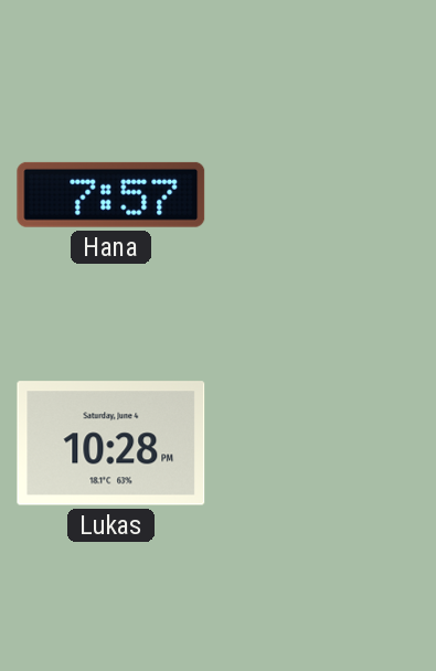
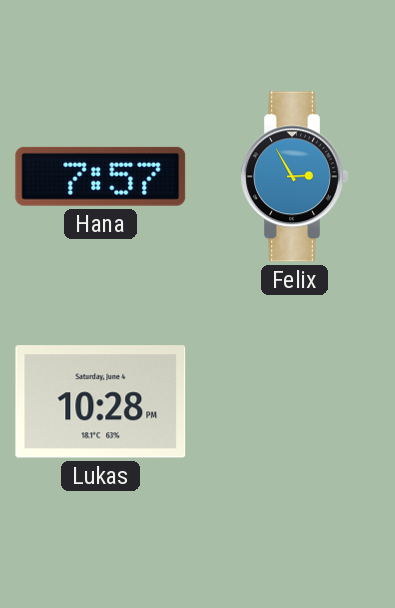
Felix: none -> 2:55
